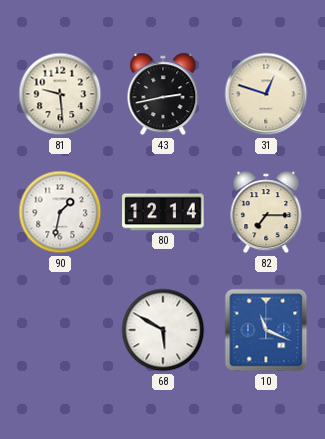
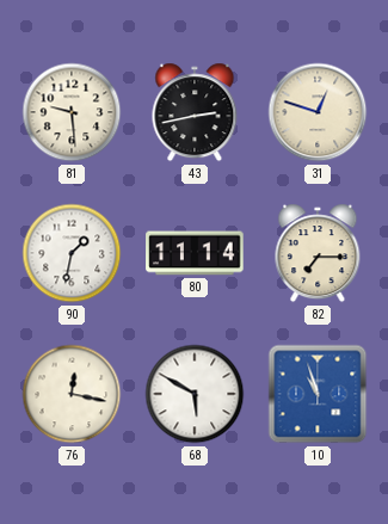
80: 12:14 -> 11:14
76: none -> 12:17
10: 11:19 -> 10:57
